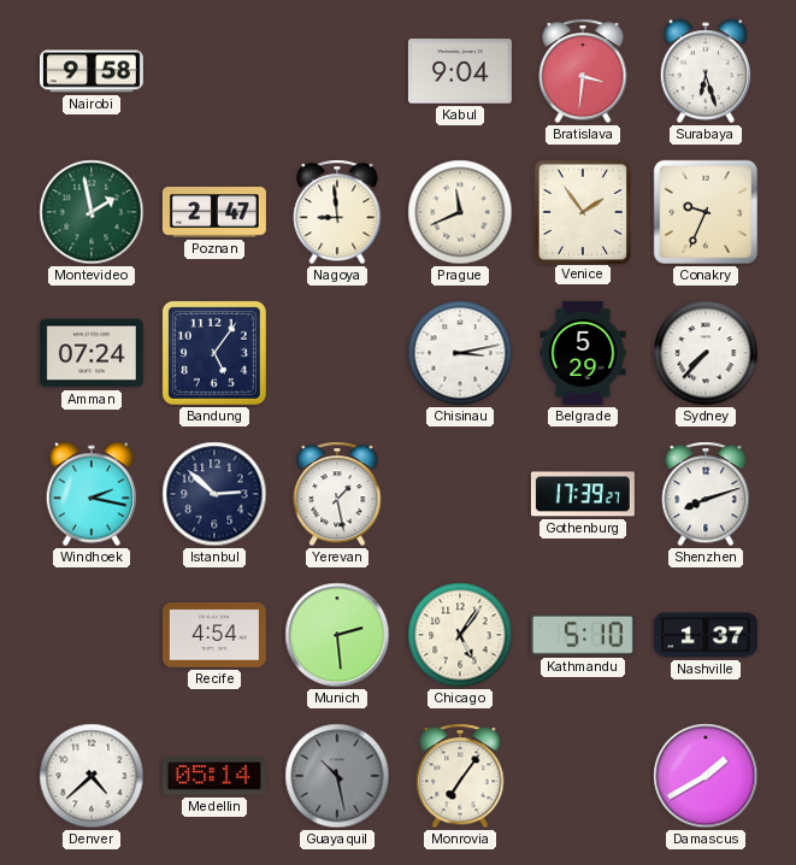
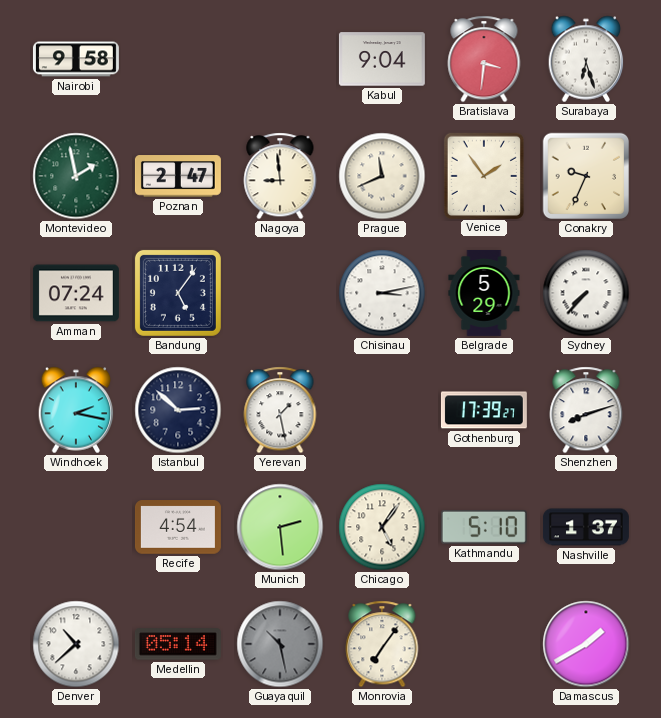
Denver: 4:38 -> 10:38
